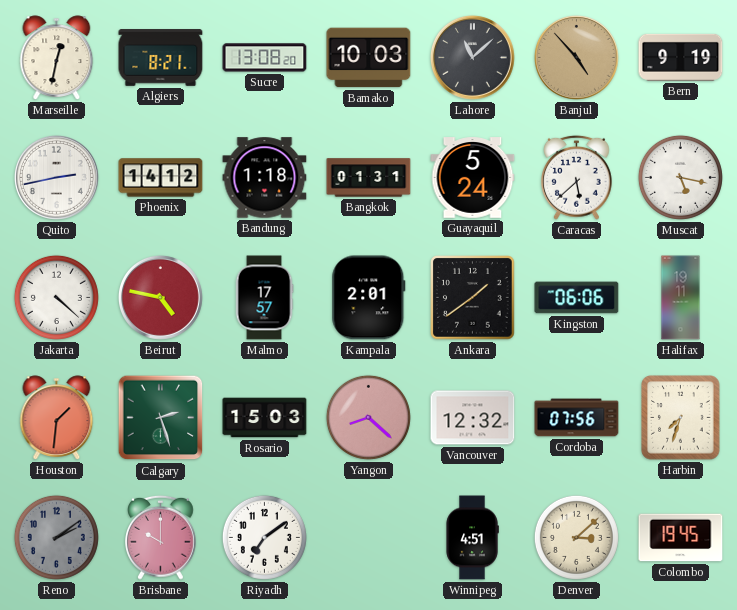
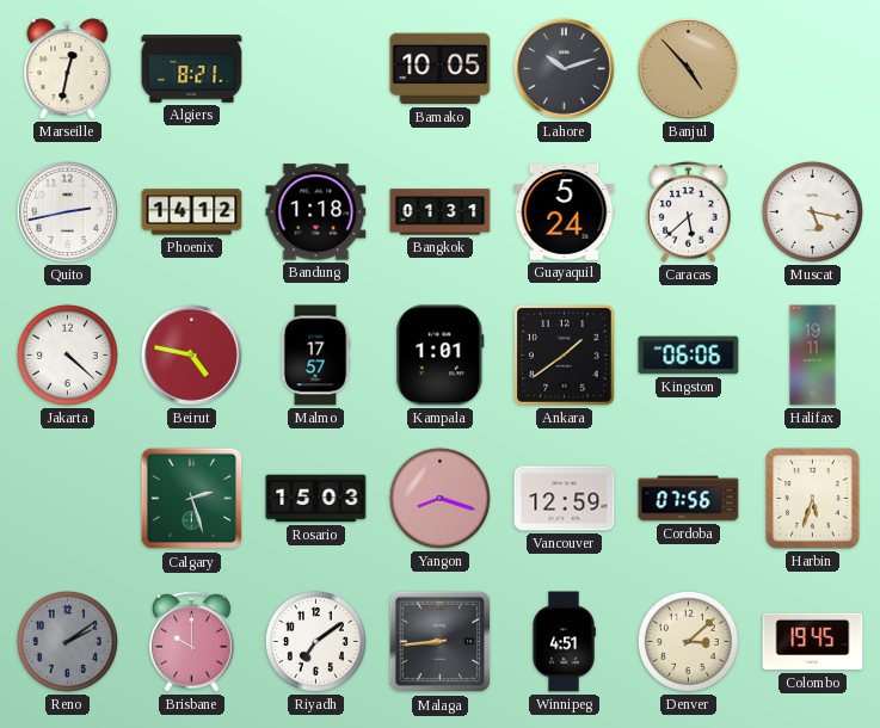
Sucre: 13:08 -> none
Bamako: 10:03 -> 10:05
Lahore: 11:08 -> 10:12
Bern: 9:19 -> none
Kampala: 2:01 -> 1:01
Houston: 1:31 -> none
Yangon: 8:22 -> 8:18
Vancouver: 12:32 -> 12:59
Harbin: 7:33 -> 5:33
Malaga: none -> 8:44
